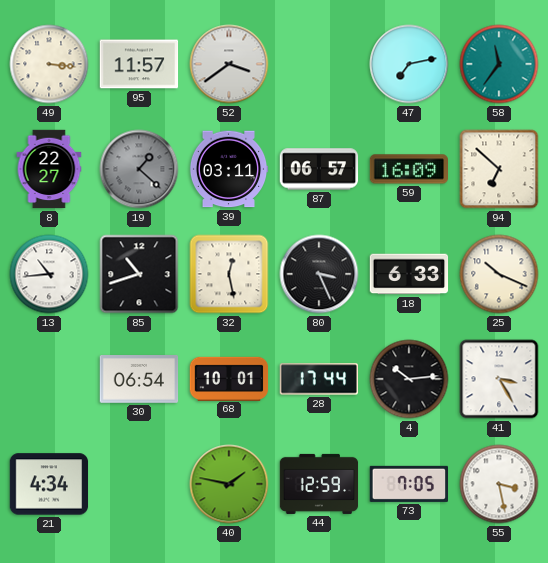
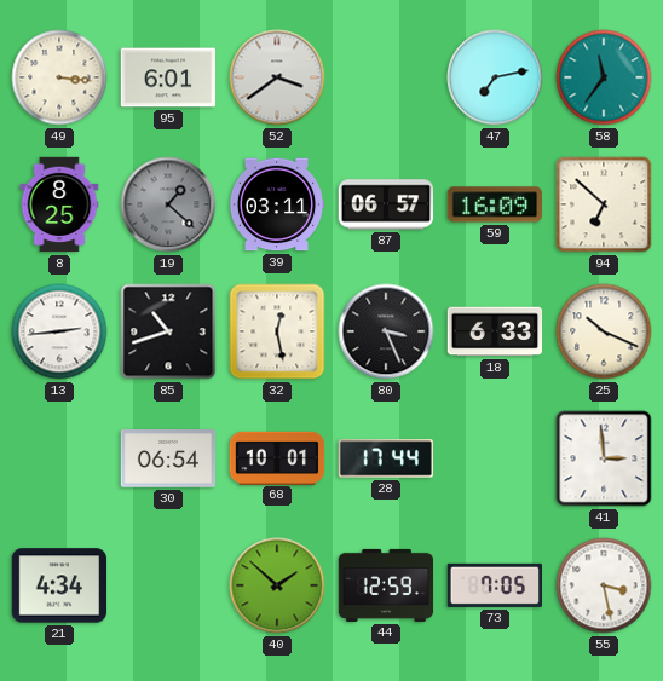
95: 11:57 -> 6:01
8: 22:27 -> 8:25
13: 10:44 -> 2:44
4: 10:14 -> none
41: 3:25 -> 2:59
40: 1:47 -> 1:52
